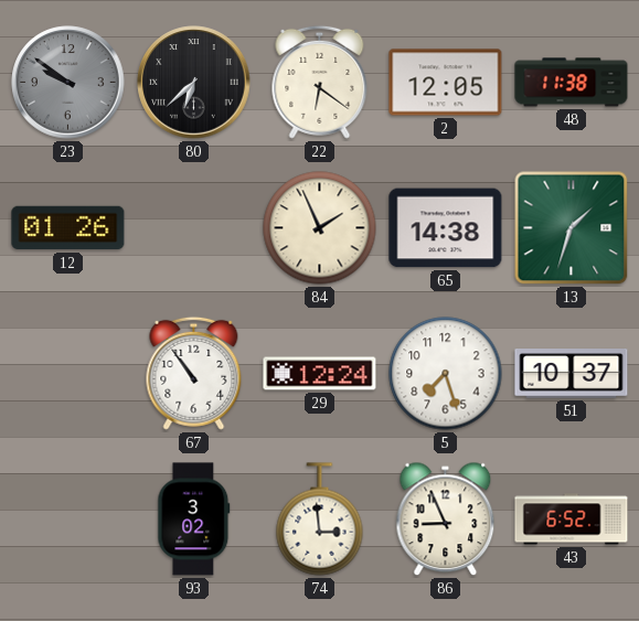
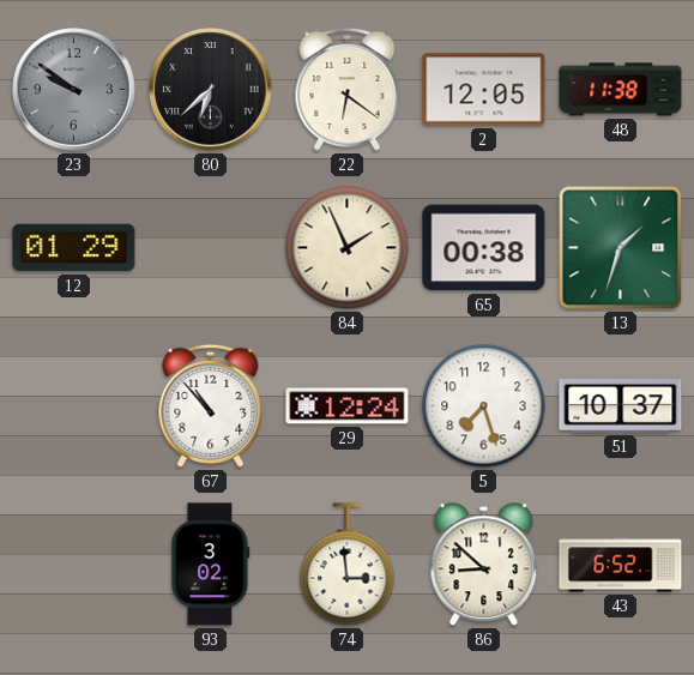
12: 01:26 -> 01:29
65: 14:38 -> 00:38
67: 10:54 -> 10:53
86: 8:56 -> 8:52
